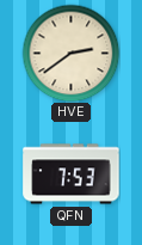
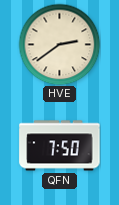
QFN: 7:53 -> 7:50
